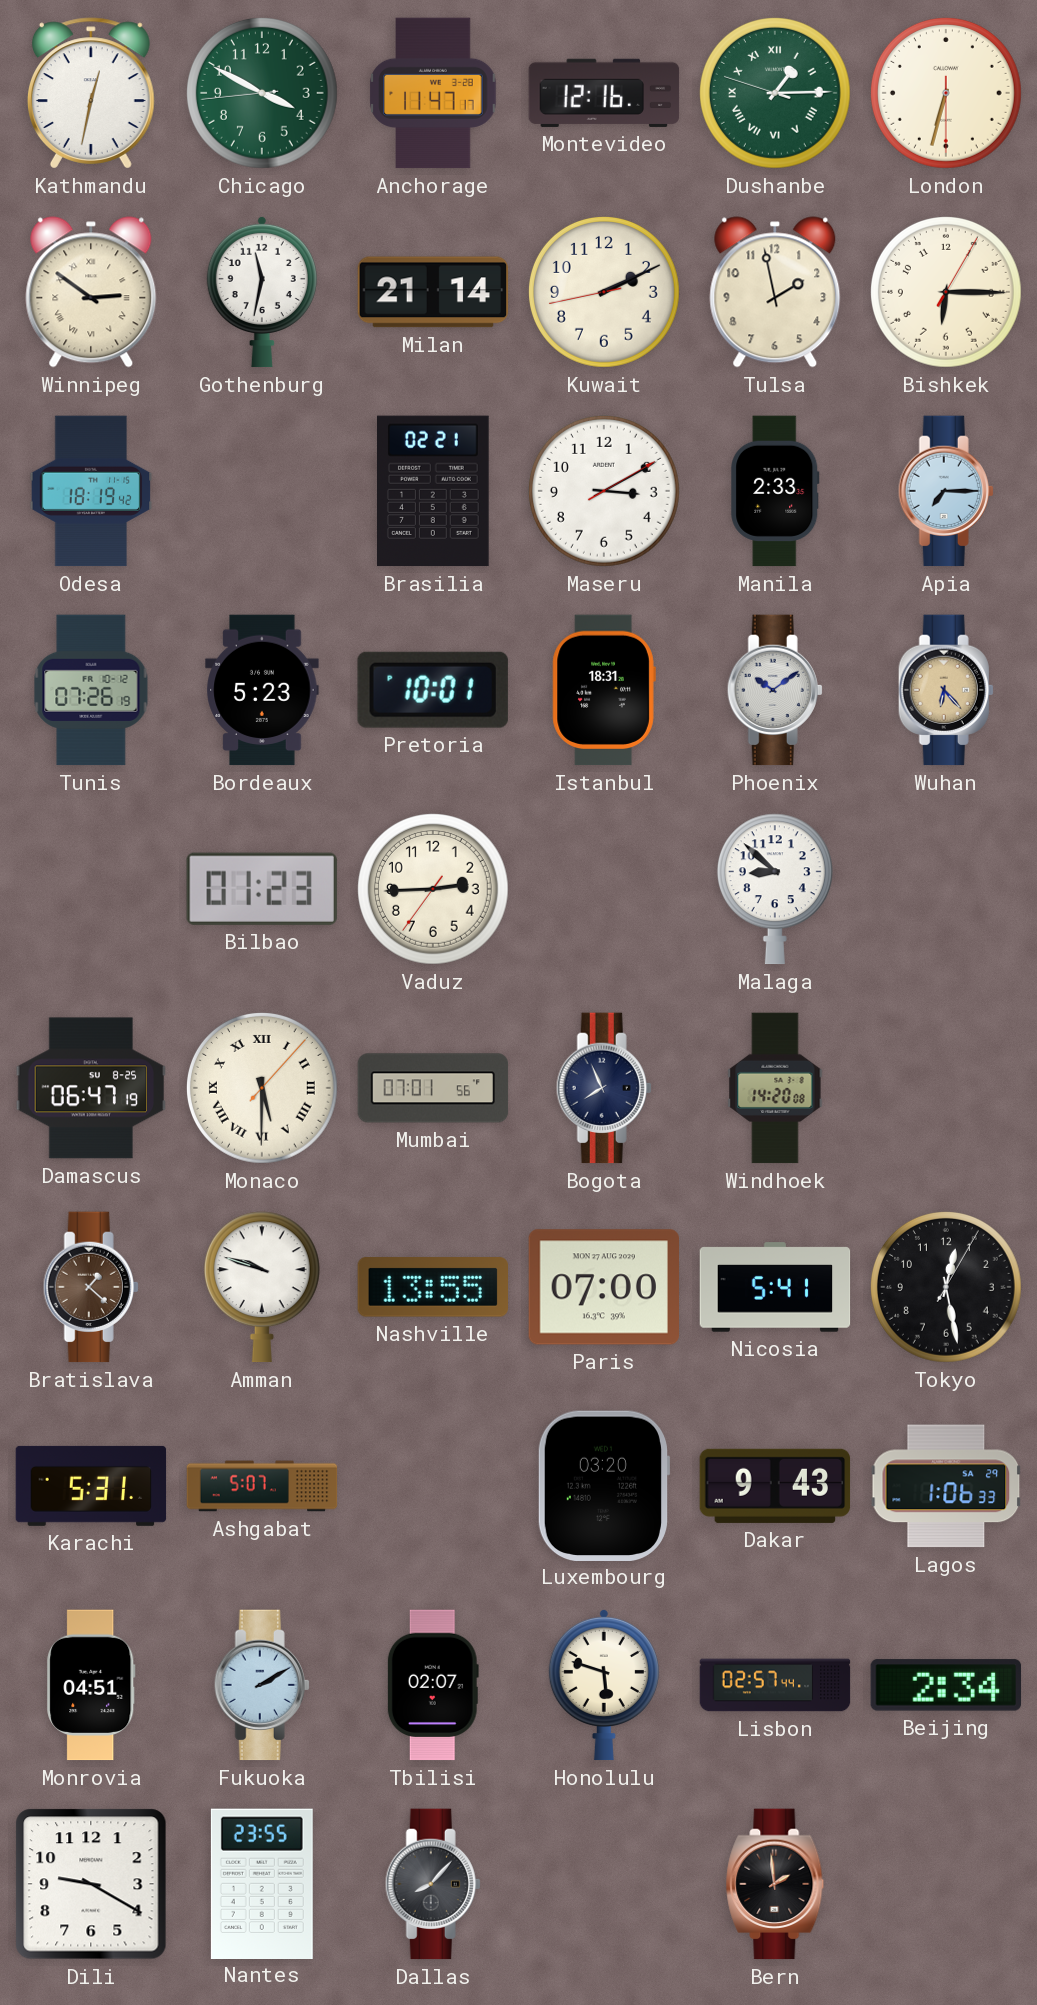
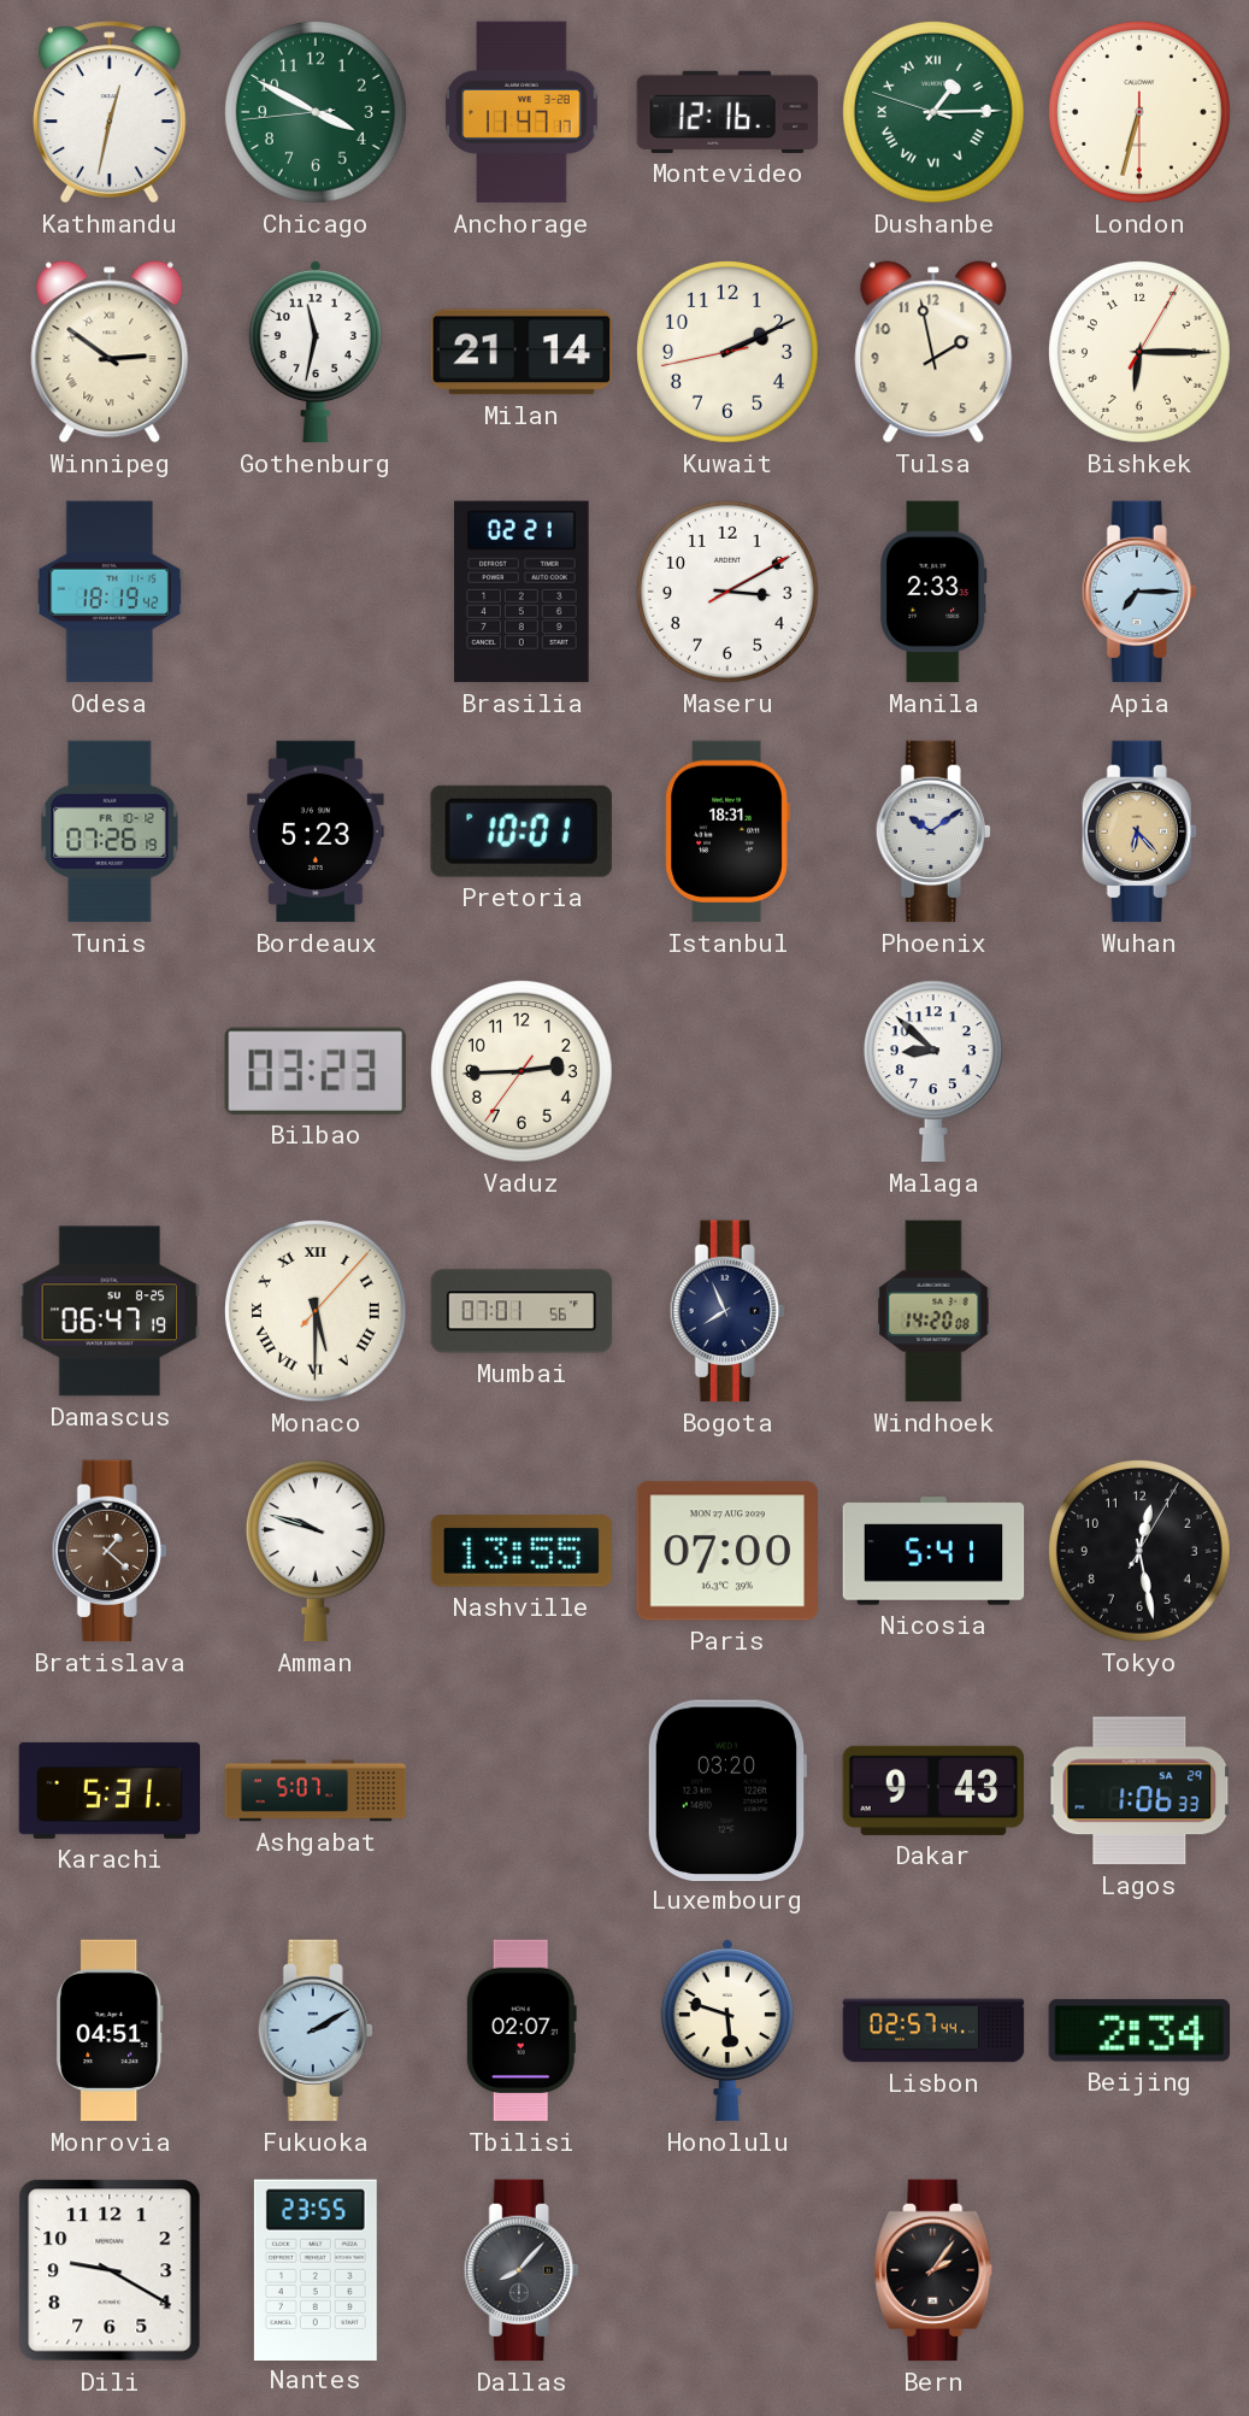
Bilbao: 01:23 -> 03:23
Bern: 1:59 -> 2:06
